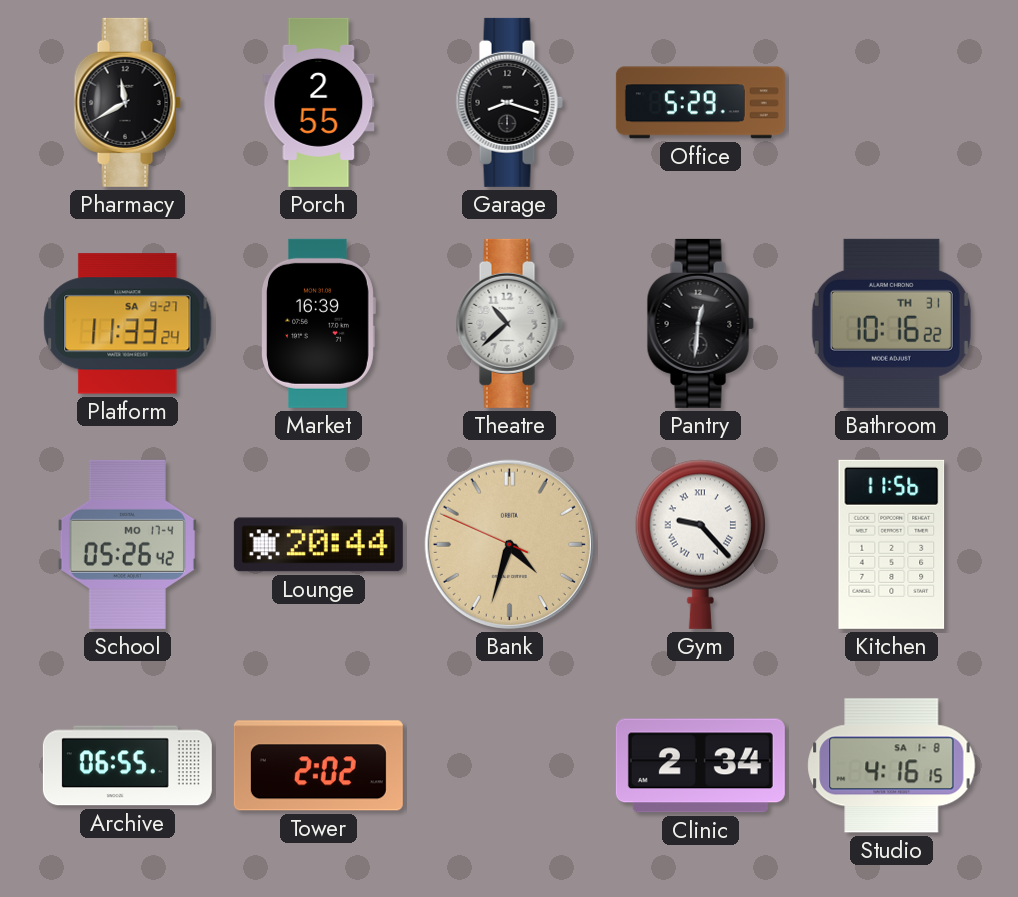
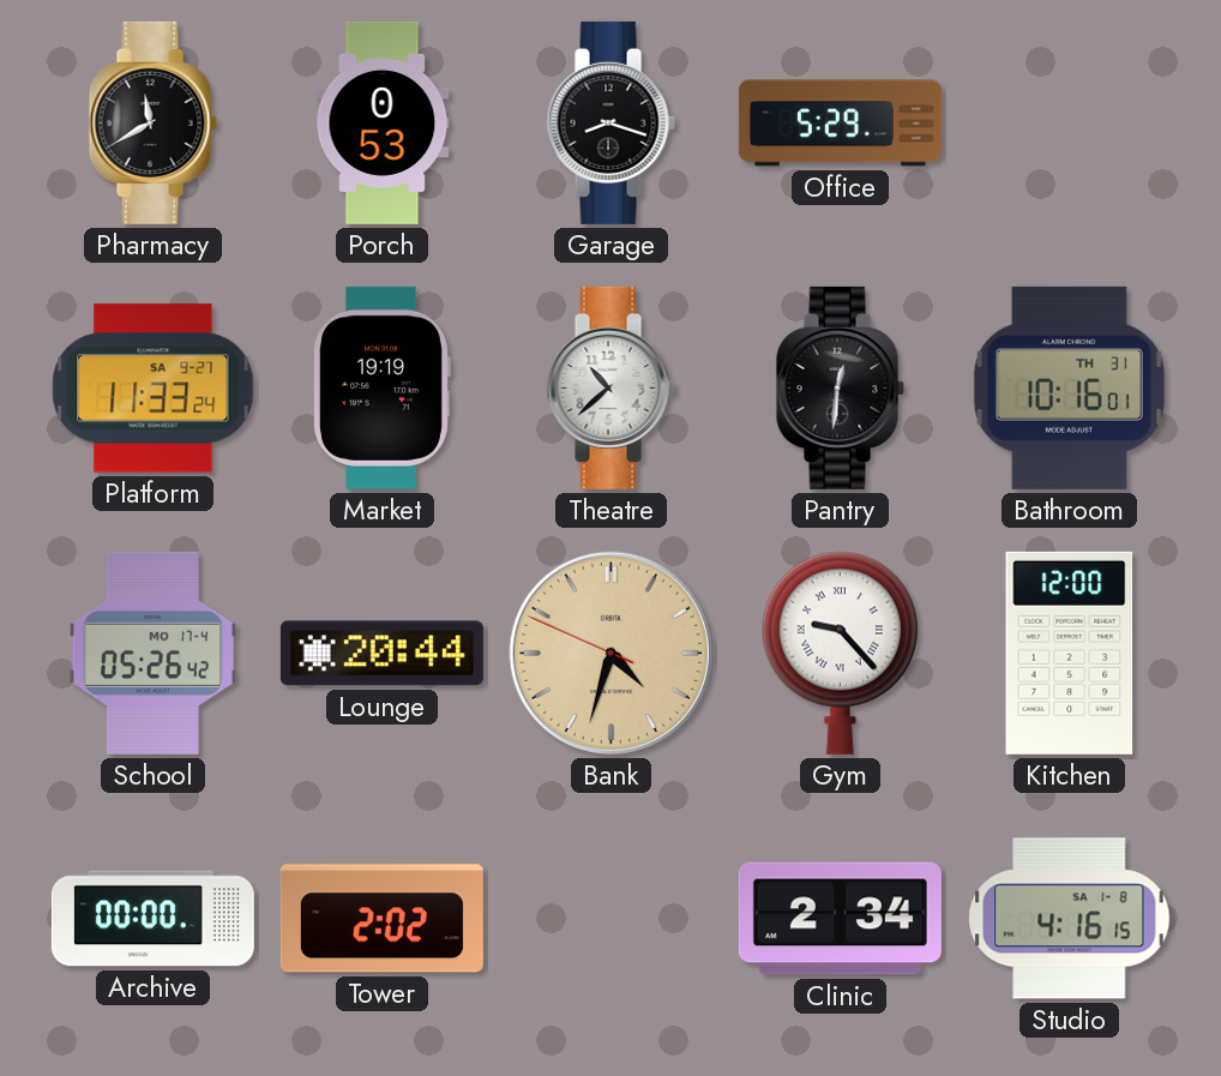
Porch: 2:55 -> 0:53
Market: 16:39 -> 19:19
Bathroom: 10:16:22 -> 10:16:01
Kitchen: 11:56 -> 12:00
Archive: 06:55 -> 00:00
